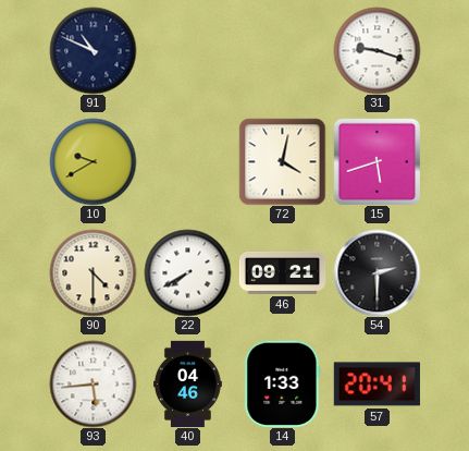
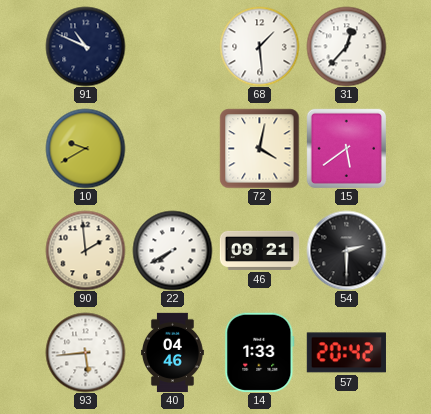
68: none -> 1:29
31: 9:18 -> 12:37
15: 5:42 -> 5:39
90: 4:30 -> 1:59
57: 20:41 -> 20:42
